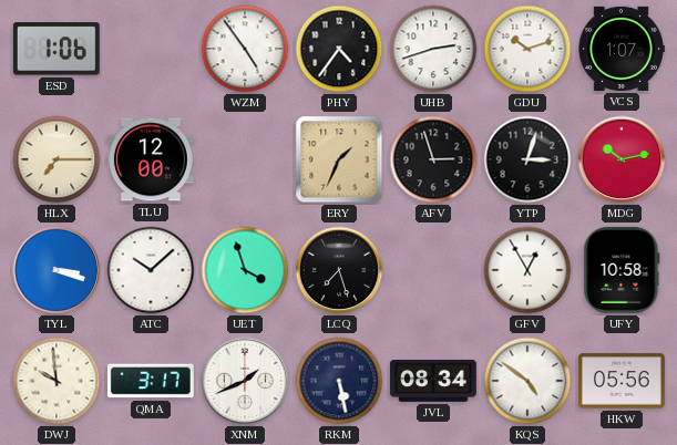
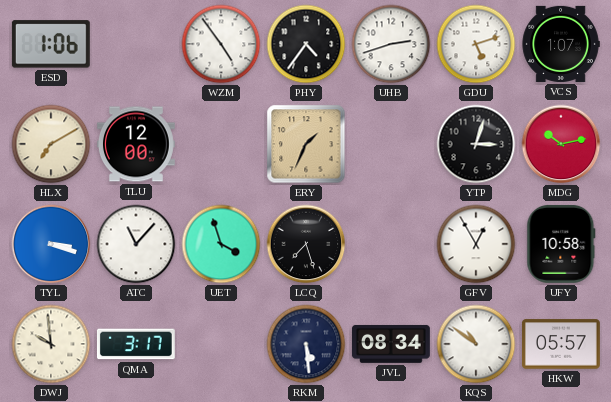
GDU: 10:12 -> 5:12
HLX: 7:15 -> 7:10
AFV: 2:57 -> none
ATC: 10:08 -> 11:07
XNM: 1:41 -> none
RKM: 5:28 -> 5:29
KQS: 4:51 -> 10:51
HKW: 05:56 -> 05:57
